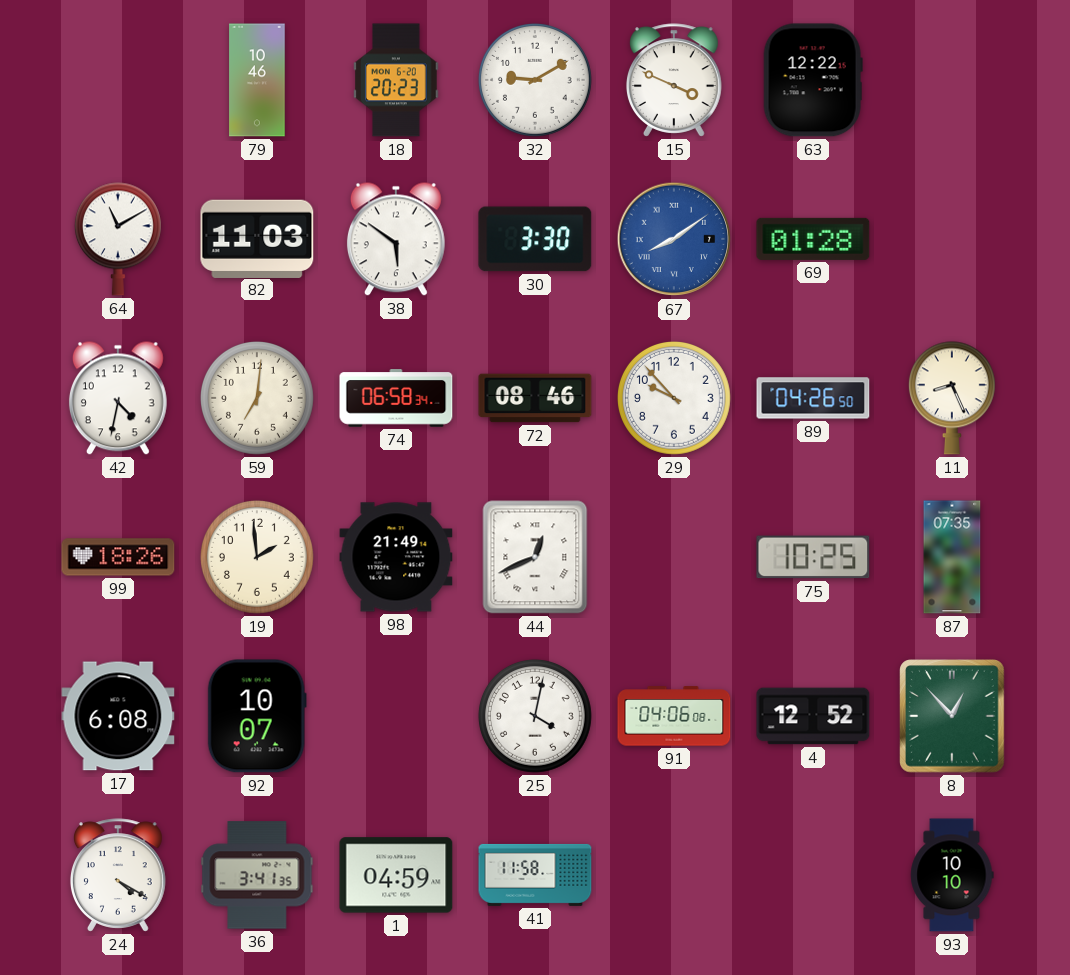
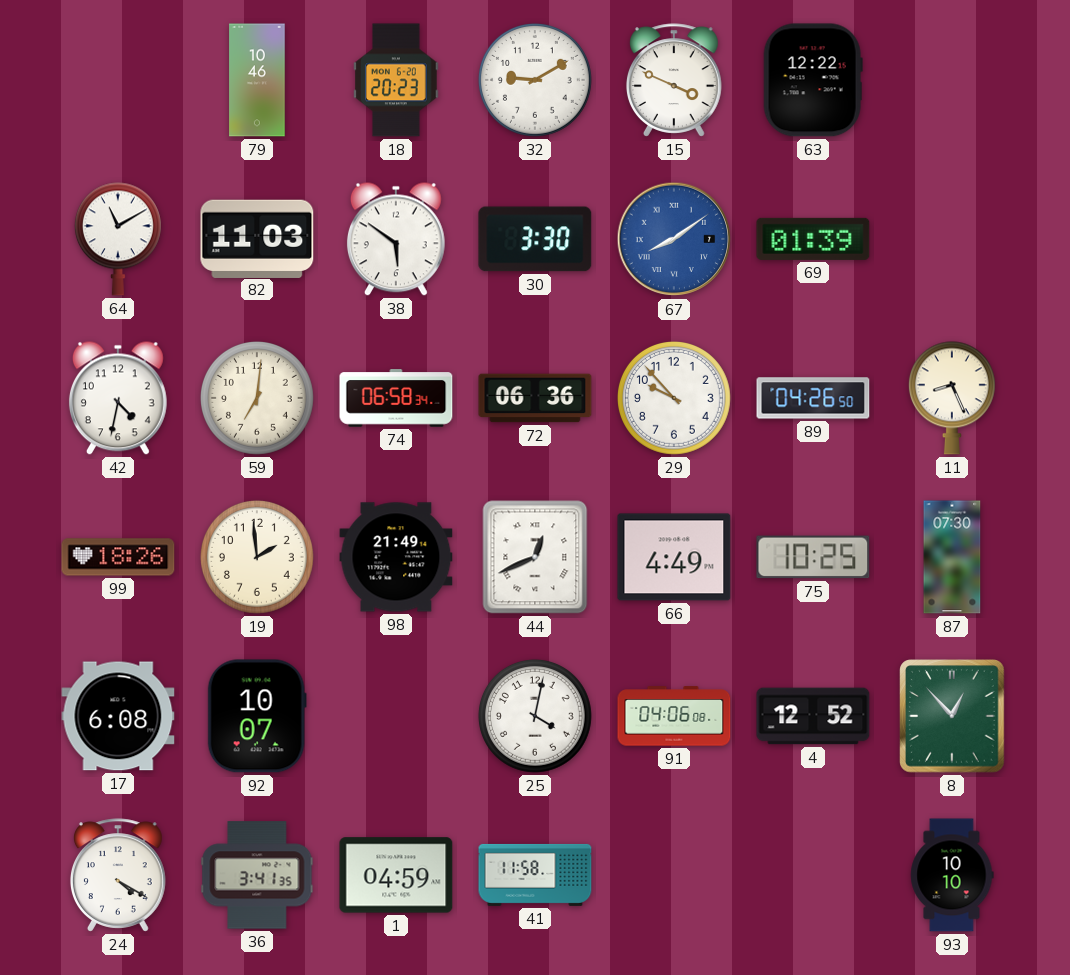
69: 01:28 -> 01:39
72: 08:46 -> 06:36
66: none -> 4:49
87: 07:35 -> 07:30
